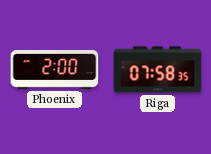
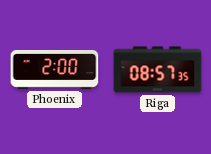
Riga: 07:58 -> 08:57
